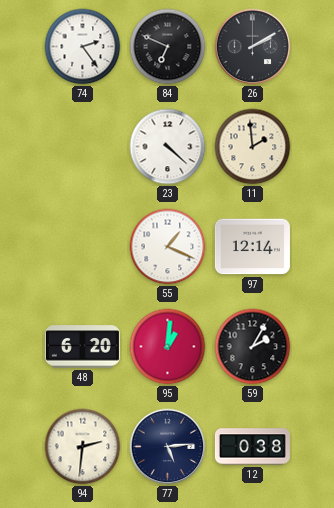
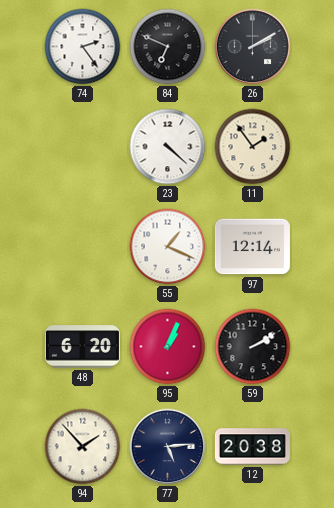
11: 1:59 -> 1:54
95: 1:01 -> 1:04
59: 2:05 -> 2:10
94: 2:31 -> 1:53
12: 0:38 -> 20:38
